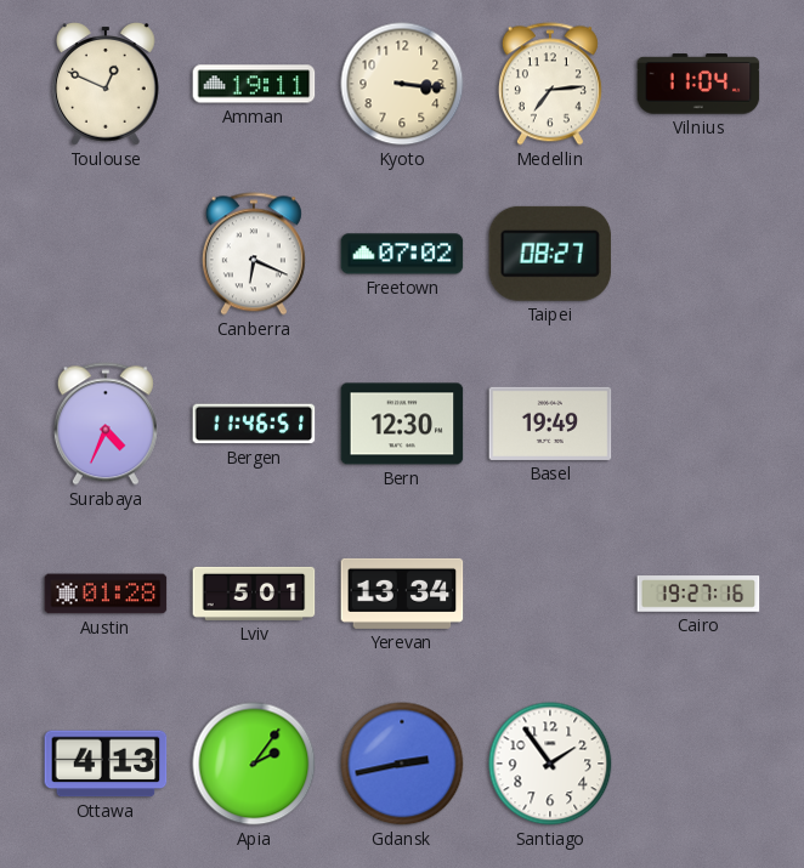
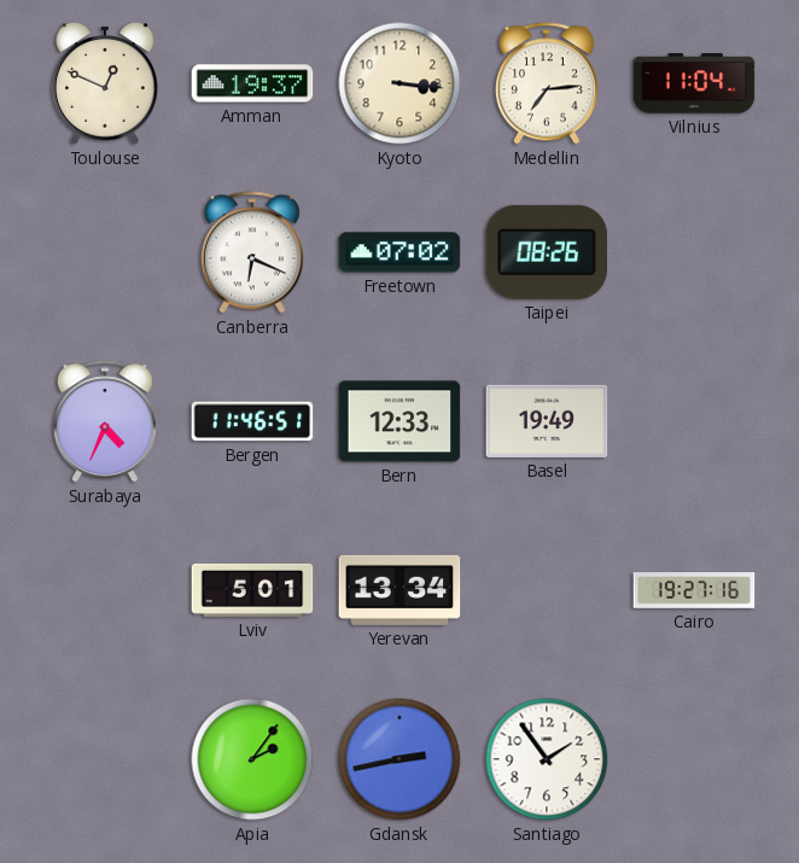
Amman: 19:11 -> 19:37
Taipei: 08:27 -> 08:26
Bern: 12:30 -> 12:33
Austin: 01:28 -> none
Ottawa: 4:13 -> none
